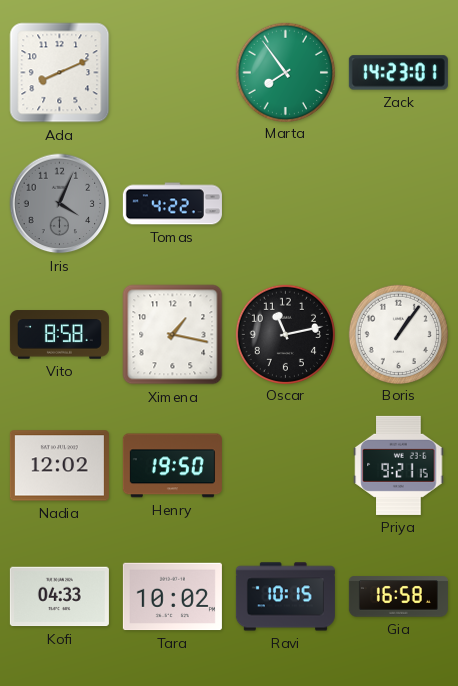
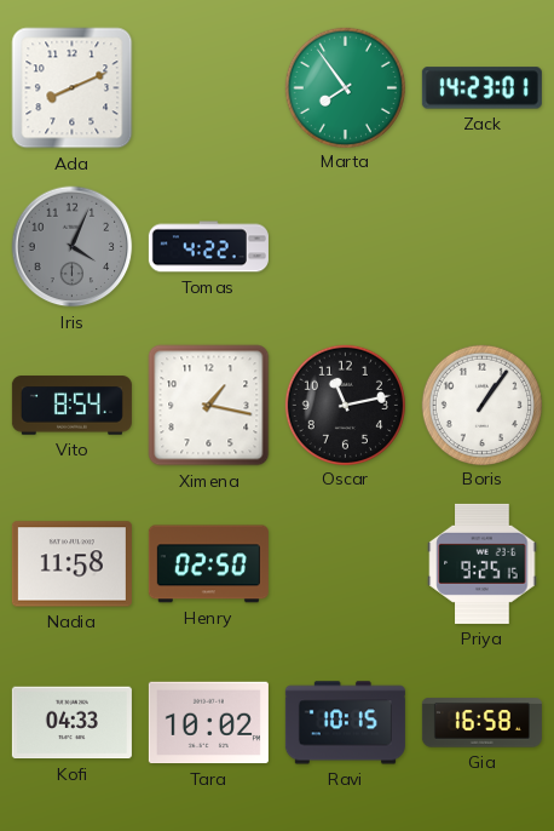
Vito: 8:58 -> 8:54
Nadia: 12:02 -> 11:58
Henry: 19:50 -> 02:50
Priya: 9:21 -> 9:25
